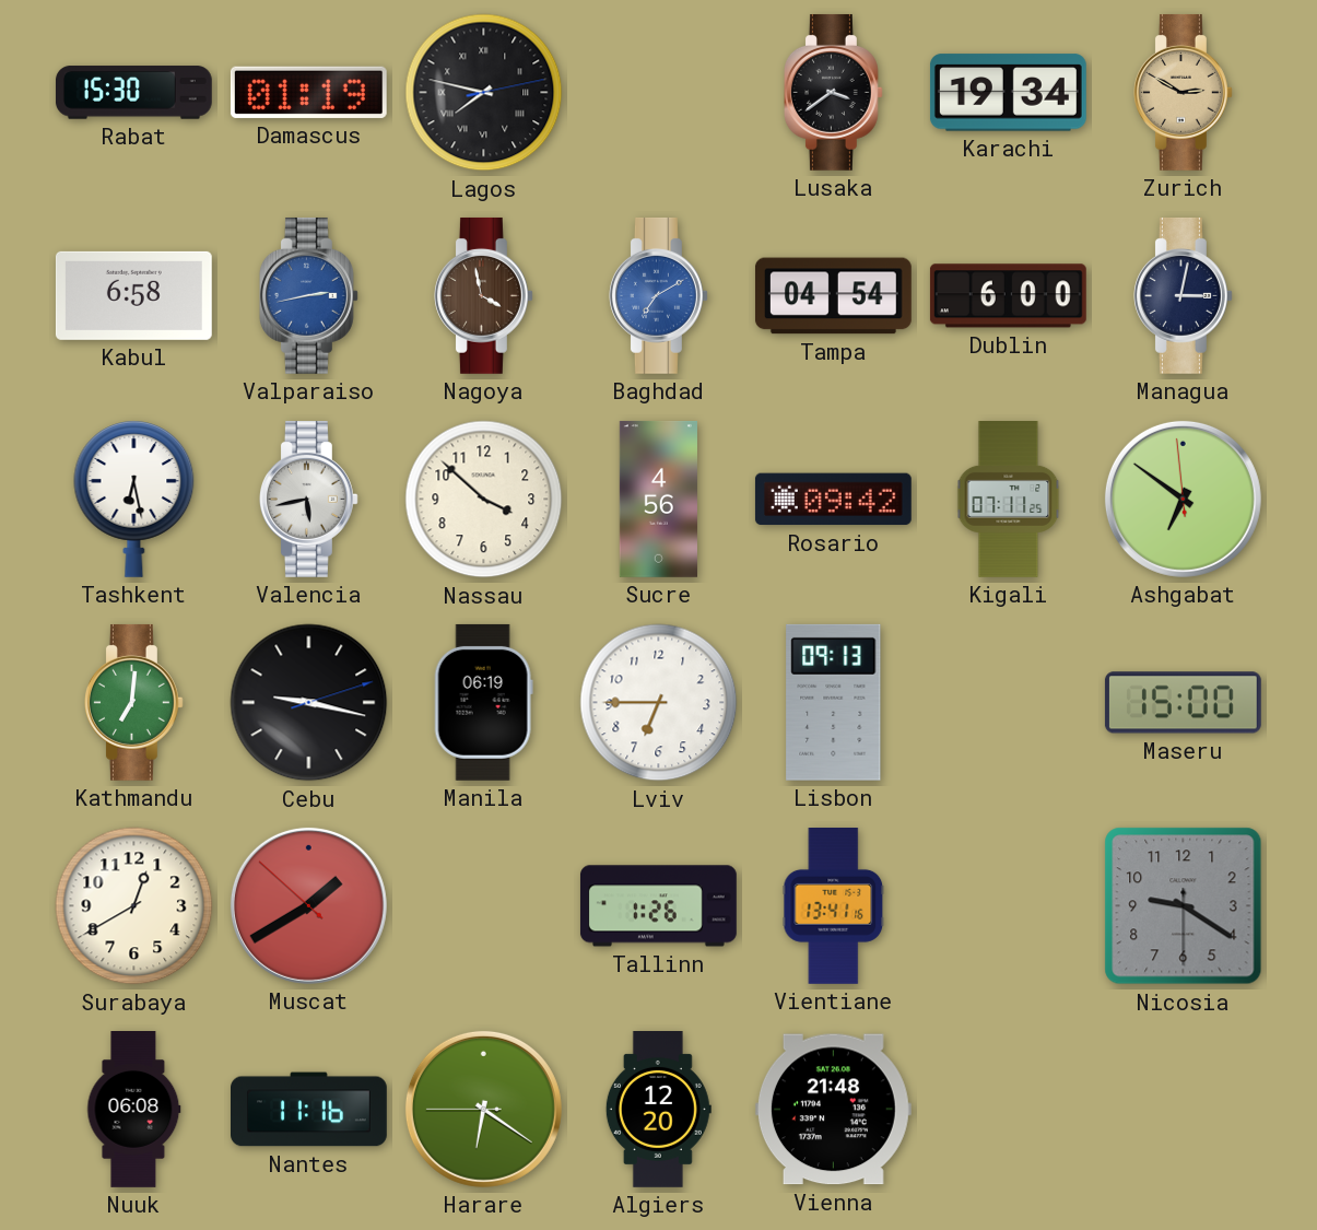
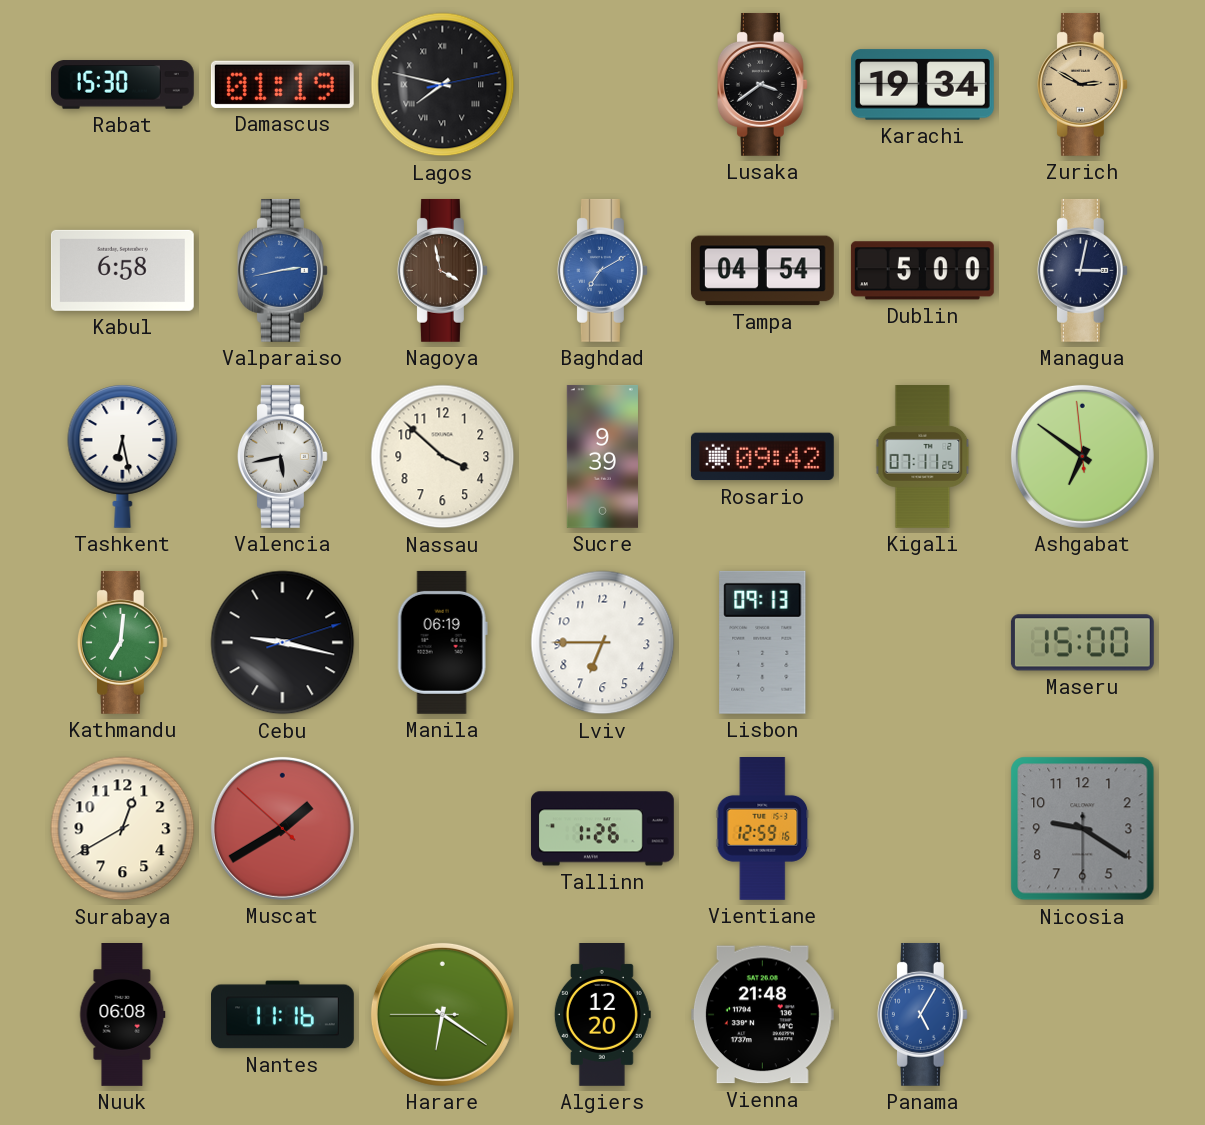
Dublin: 6:00 -> 5:00
Sucre: 4:56 -> 9:39
Vientiane: 13:41 -> 12:59
Panama: none -> 5:05
